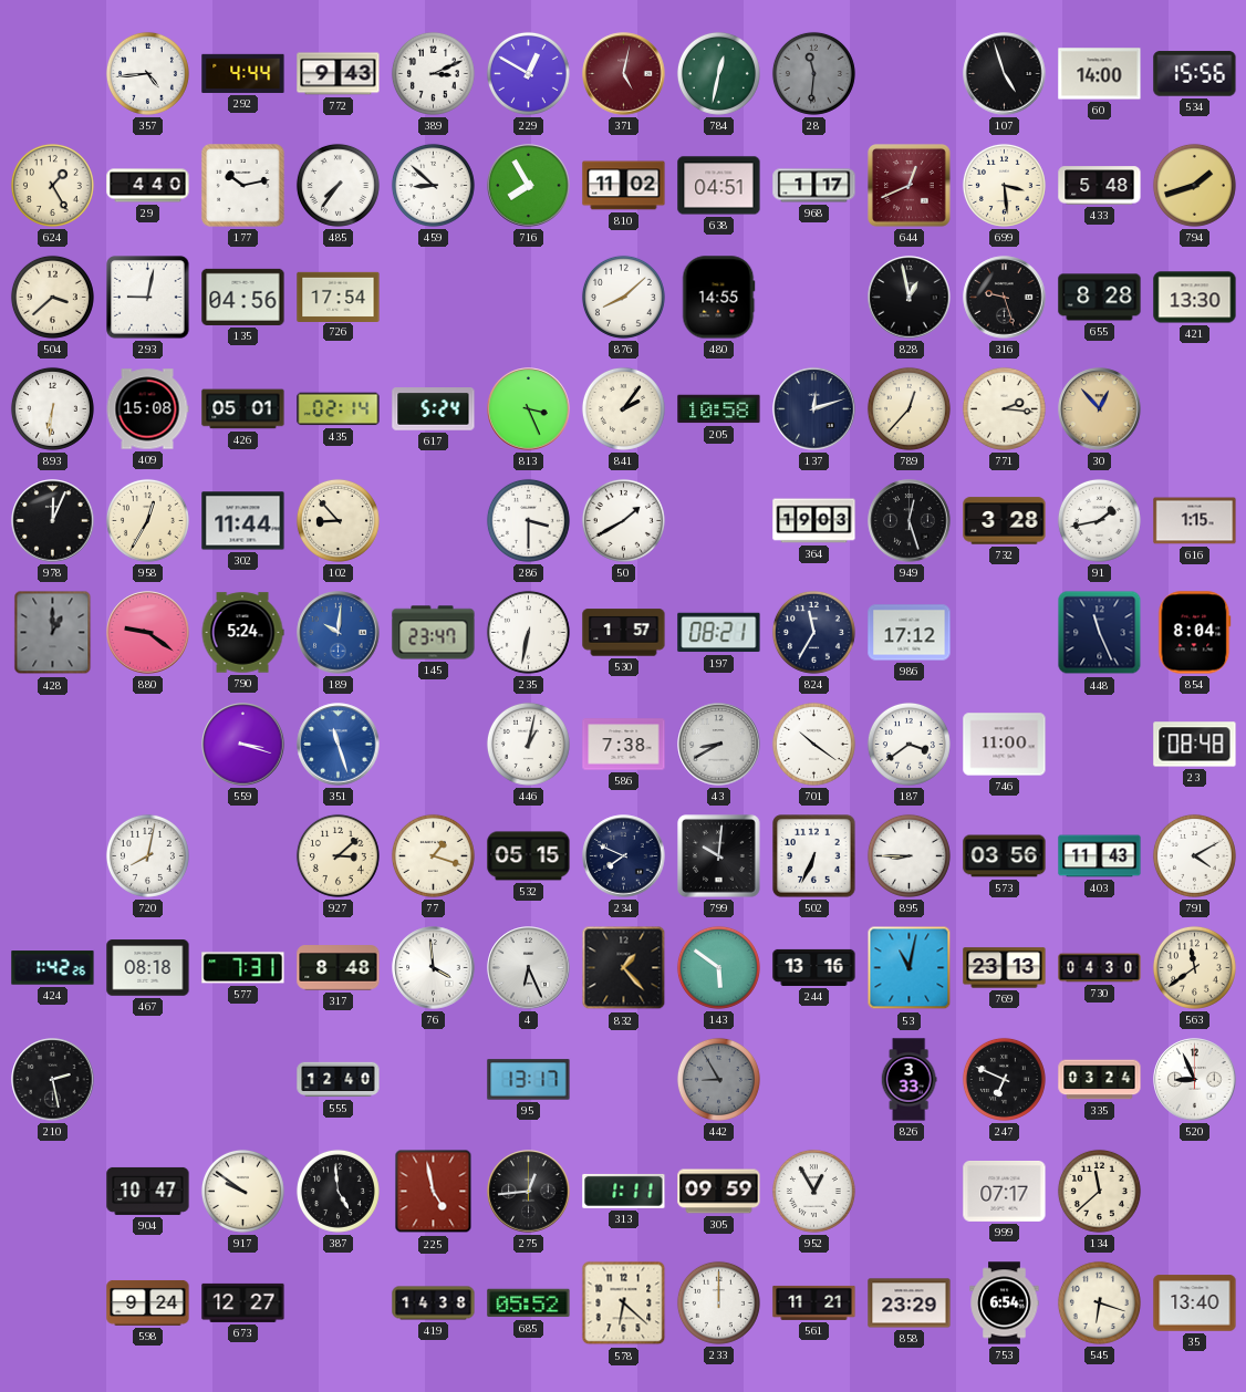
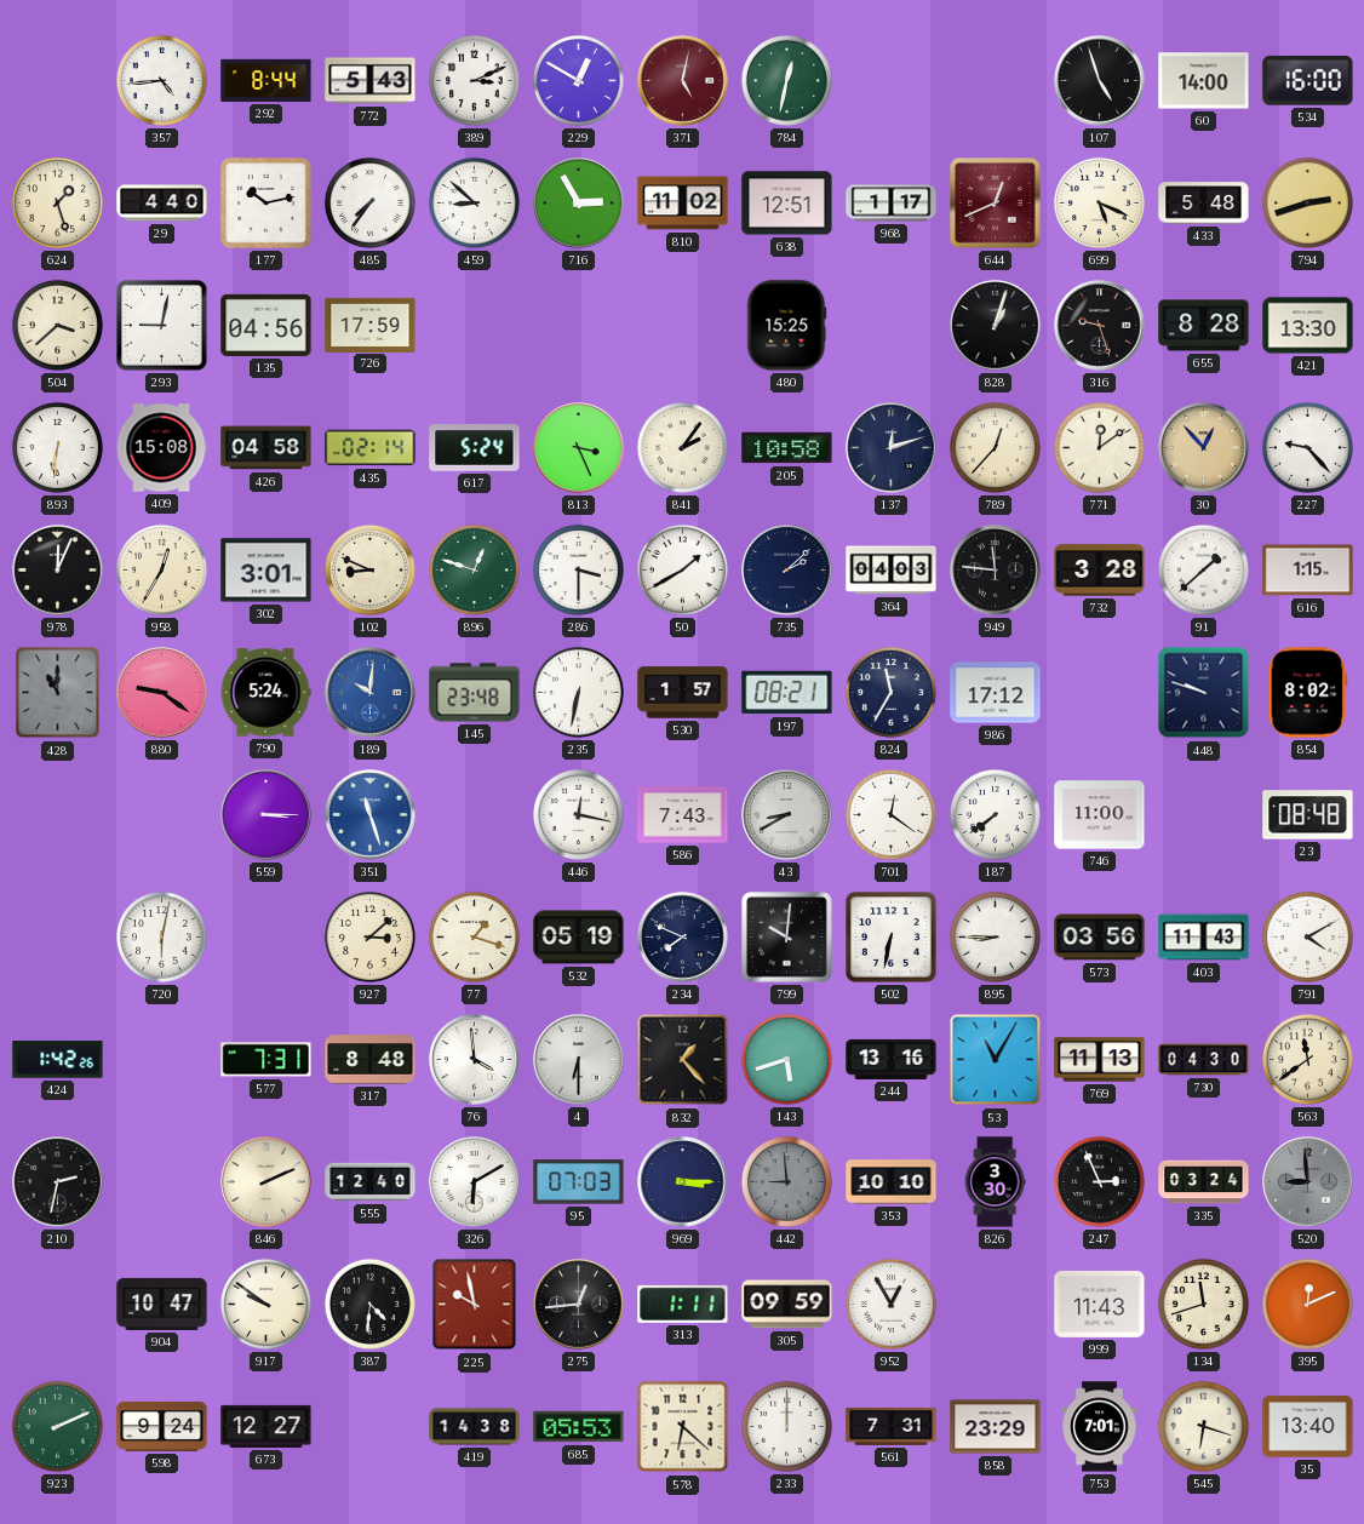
292: 4:44 -> 8:44
772: 9:43 -> 5:43
28: 11:31 -> none
534: 15:56 -> 16:00
624: 1:25 -> 1:27
716: 7:55 -> 2:55
638: 04:51 -> 12:51
699: 3:29 -> 5:19
794: 1:42 -> 2:42
726: 17:54 -> 17:59
876: 8:08 -> none
480: 14:55 -> 15:25
828: 12:58 -> 1:03
426: 05:01 -> 04:58
771: 2:16 -> 12:09
227: none -> 9:23
302: 11:44 -> 3:01
102: 8:53 -> 8:49
896: none -> 12:48
735: none -> 2:08
364: 19:03 -> 04:03
949: 12:27 -> 11:46
91: 1:43 -> 1:38
428: 1:00 -> 11:00
145: 23:47 -> 23:48
448: 11:26 -> 9:48
854: 8:04 -> 8:02
559: 3:18 -> 3:15
446: 1:02 -> 12:17
586: 7:38 -> 7:43
701: 10:21 -> 12:21
187: 3:39 -> 7:39
720: 8:02 -> 6:02
532: 05:15 -> 05:19
502: 6:34 -> 6:32
467: 08:18 -> none
4: 6:26 -> 6:30
143: 5:51 -> 5:42
53: 11:02 -> 11:05
769: 23:13 -> 11:13
210: 2:28 -> 2:32
846: none -> 2:11
326: none -> 6:10
95: 13:17 -> 07:03
969: none -> 3:15
442: 8:55 -> 8:59
353: none -> 10:10
826: 3:33 -> 3:30
247: 6:49 -> 2:56
520: 8:56 -> 8:59
520 dial: white -> grey
387: 4:59 -> 4:31
225: 4:58 -> 9:58
999: 07:17 -> 11:43
134: 11:38 -> 11:42
395: none -> 12:11
923: none -> 2:11
685: 05:52 -> 05:53
561: 11:21 -> 7:31
753: 6:54 -> 7:01
